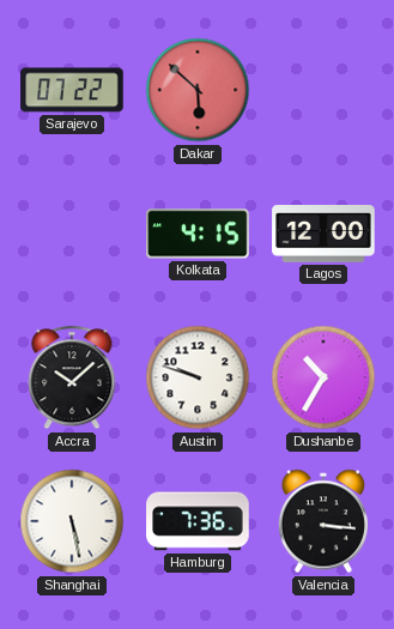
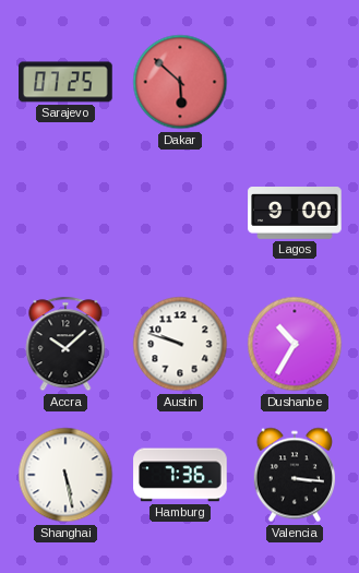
Sarajevo: 07:22 -> 07:25
Kolkata: 4:15 -> none
Lagos: 12:00 -> 9:00
